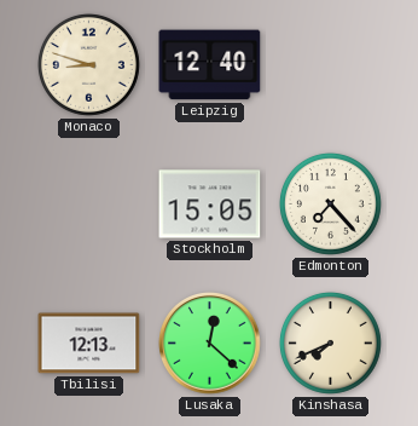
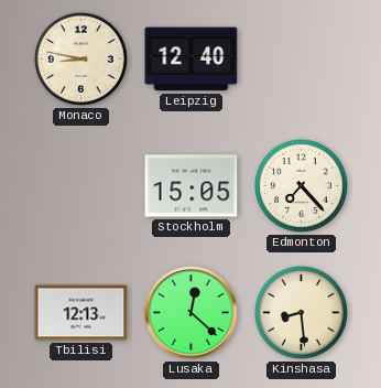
Monaco: 8:48 -> 8:47
Kinshasa: 7:41 -> 8:29
